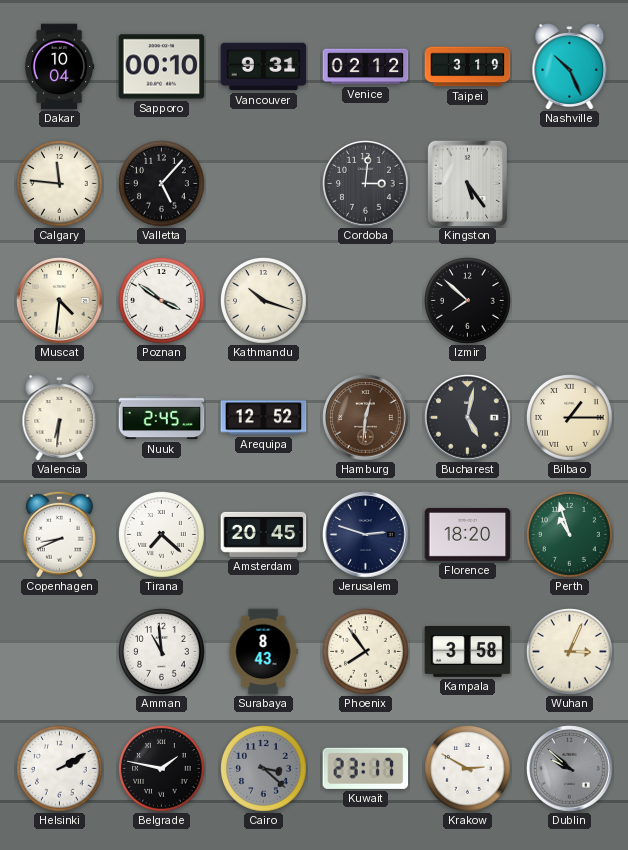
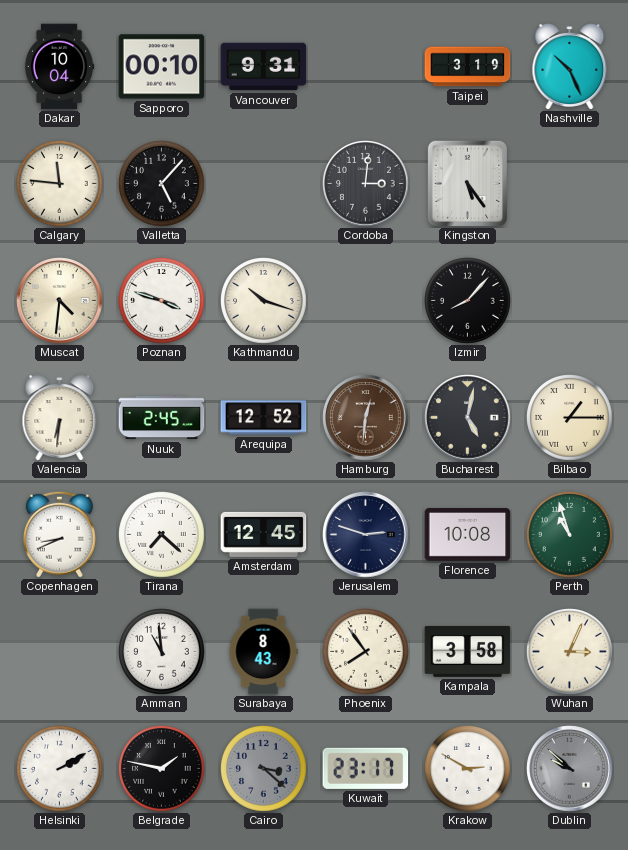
Venice: 02:12 -> none
Poznan: 3:51 -> 3:48
Izmir: 7:52 -> 8:07
Amsterdam: 20:45 -> 12:45
Florence: 18:20 -> 10:08
